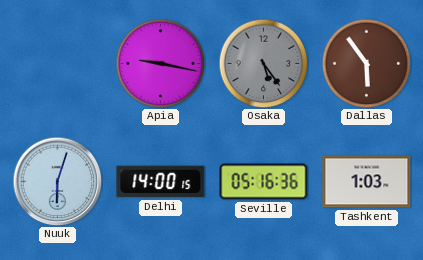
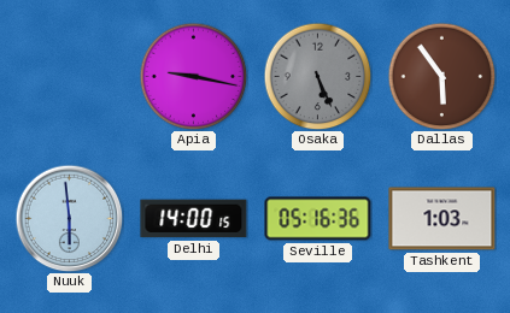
Osaka: 5:24 -> 5:26
Nuuk: 6:03 -> 5:59
